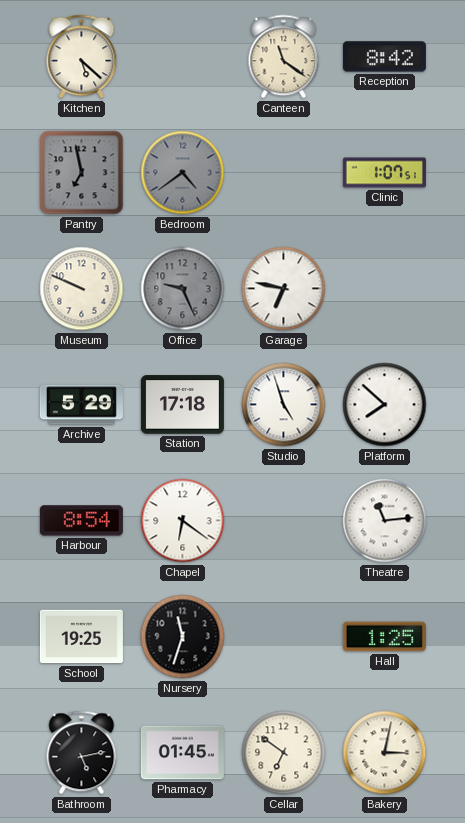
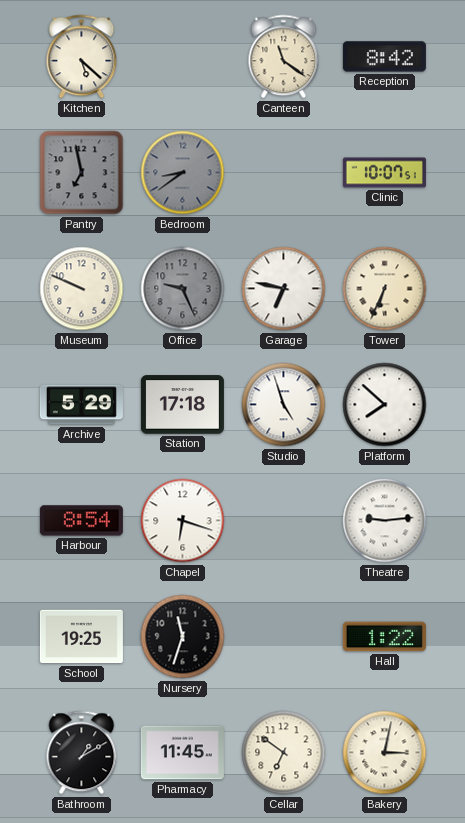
Bedroom: 4:39 -> 8:39
Clinic: 1:07 -> 10:07
Tower: none -> 6:34
Chapel: 6:21 -> 6:18
Theatre: 11:14 -> 9:14
Hall: 1:25 -> 1:22
Bathroom: 5:13 -> 1:10
Pharmacy: 01:45 -> 11:45
